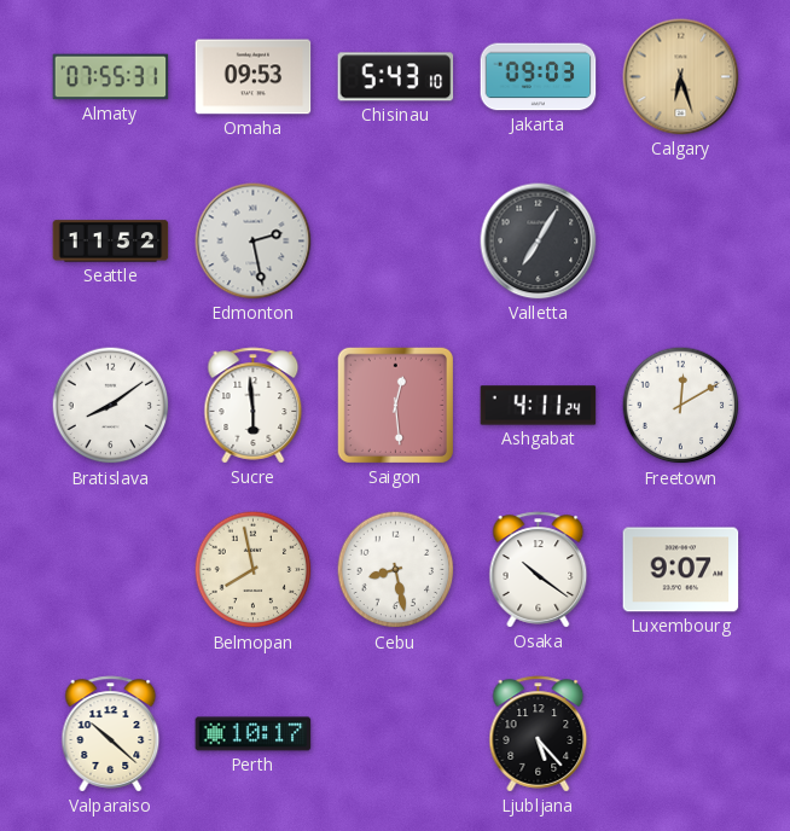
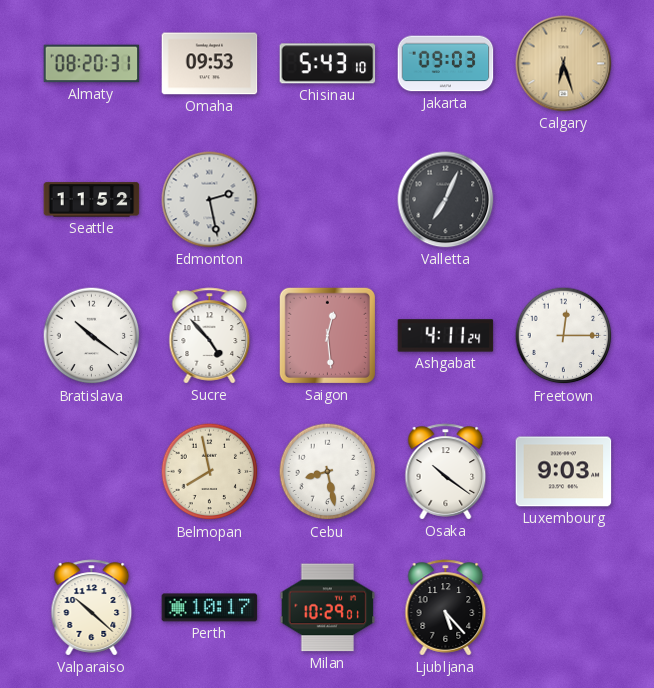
Almaty: 07:55 -> 08:20
Valletta: 7:05 -> 7:04
Bratislava: 8:09 -> 10:21
Sucre: 5:59 -> 4:53
Freetown: 12:10 -> 12:15
Luxembourg: 9:07 -> 9:03
Milan: none -> 10:29
